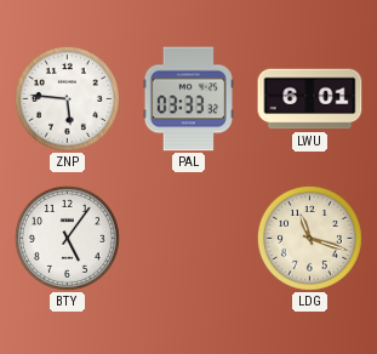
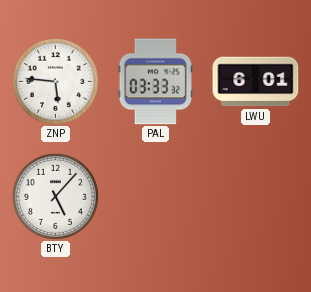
BTY: 5:06 -> 5:07
LDG: 11:18 -> none
